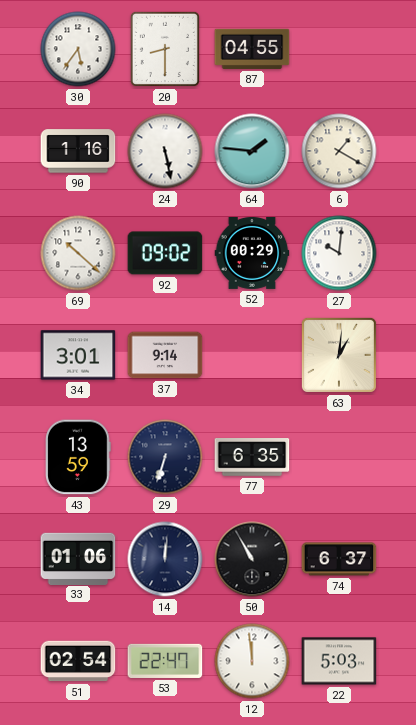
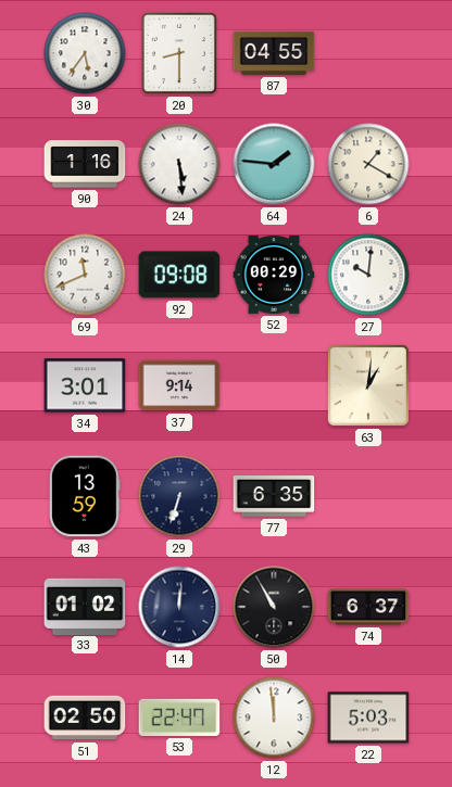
24: 5:28 -> 5:29
69: 10:22 -> 11:41
92: 09:02 -> 09:08
33: 01:06 -> 01:02
51: 02:54 -> 02:50
